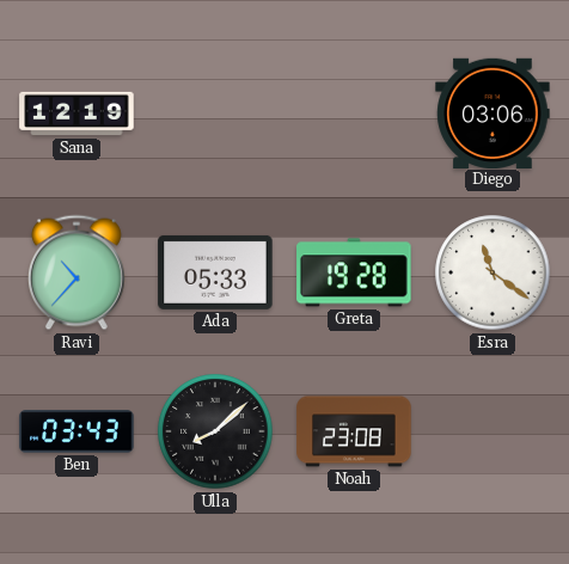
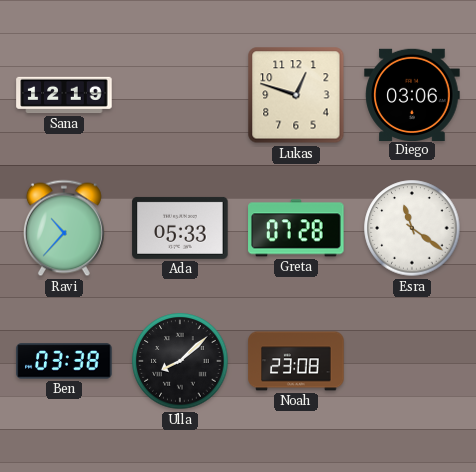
Lukas: none -> 12:48
Greta: 19:28 -> 07:28
Ben: 03:43 -> 03:38
